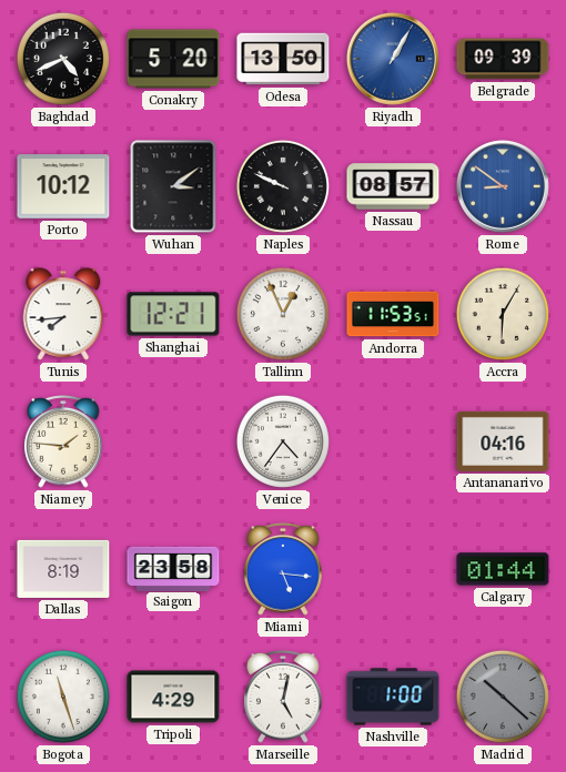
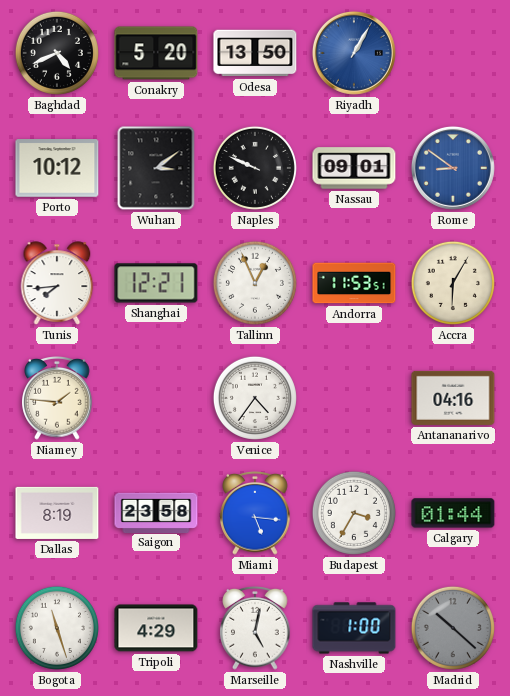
Belgrade: 09:39 -> none
Nassau: 08:57 -> 09:01
Budapest: none -> 3:35
